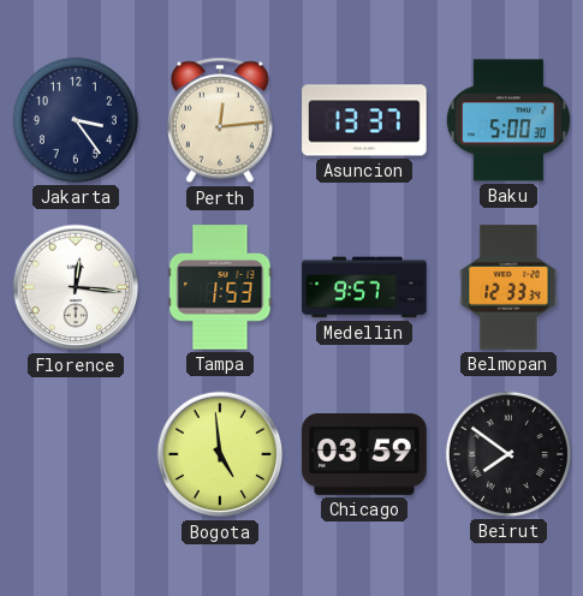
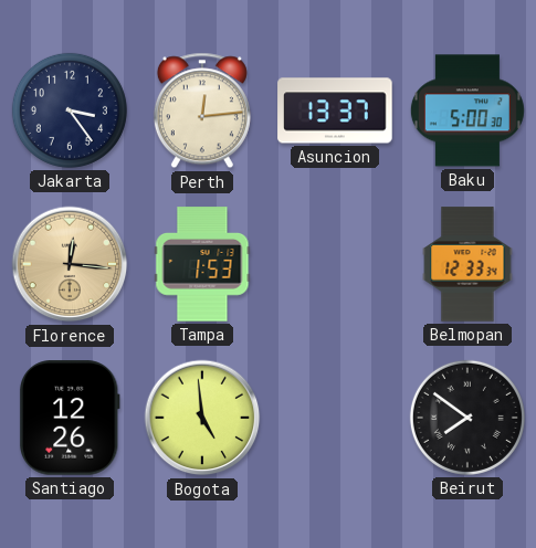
Florence dial: white -> champagne
Medellin: 9:57 -> none
Santiago: none -> 12:26
Chicago: 03:59 -> none
